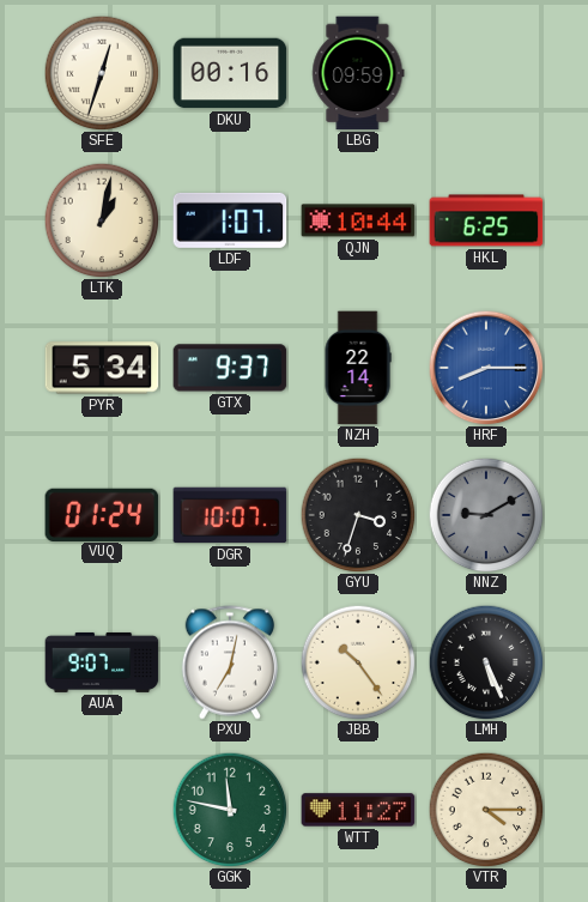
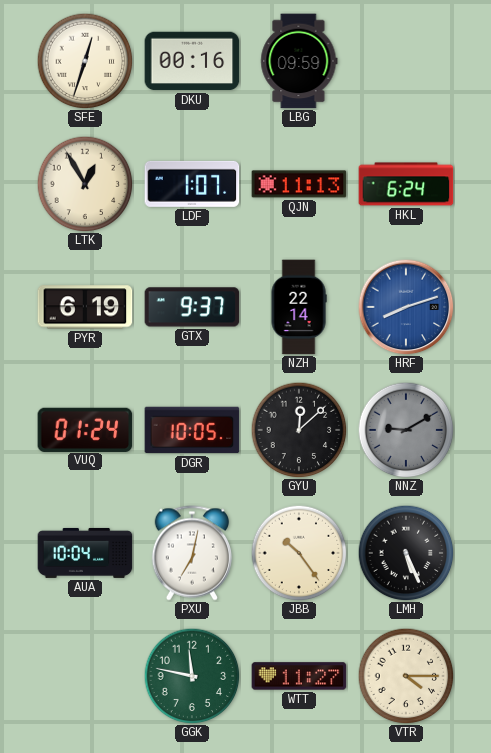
LTK: 1:02 -> 12:55
QJN: 10:44 -> 11:13
HKL: 6:25 -> 6:24
PYR: 5:34 -> 6:19
HRF: 8:15 -> 8:12
DGR: 10:07 -> 10:05
GYU: 3:33 -> 12:08
AUA: 9:07 -> 10:04
